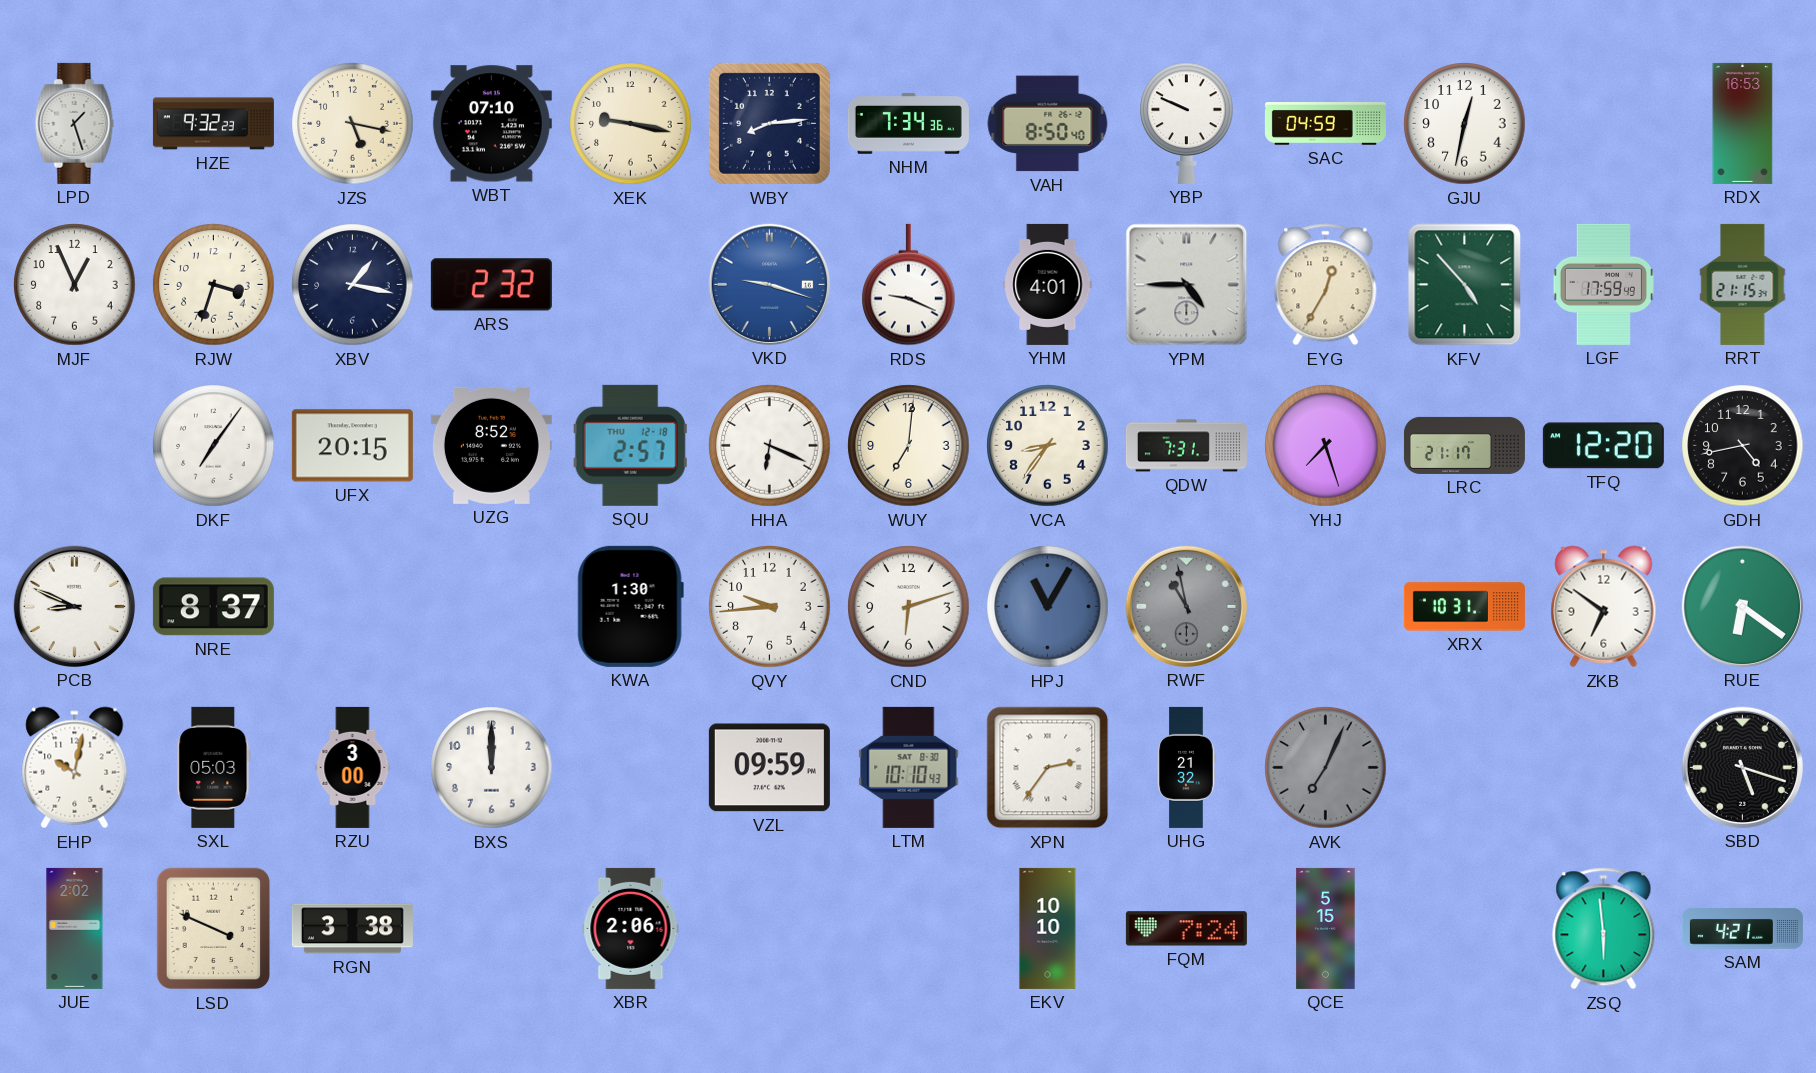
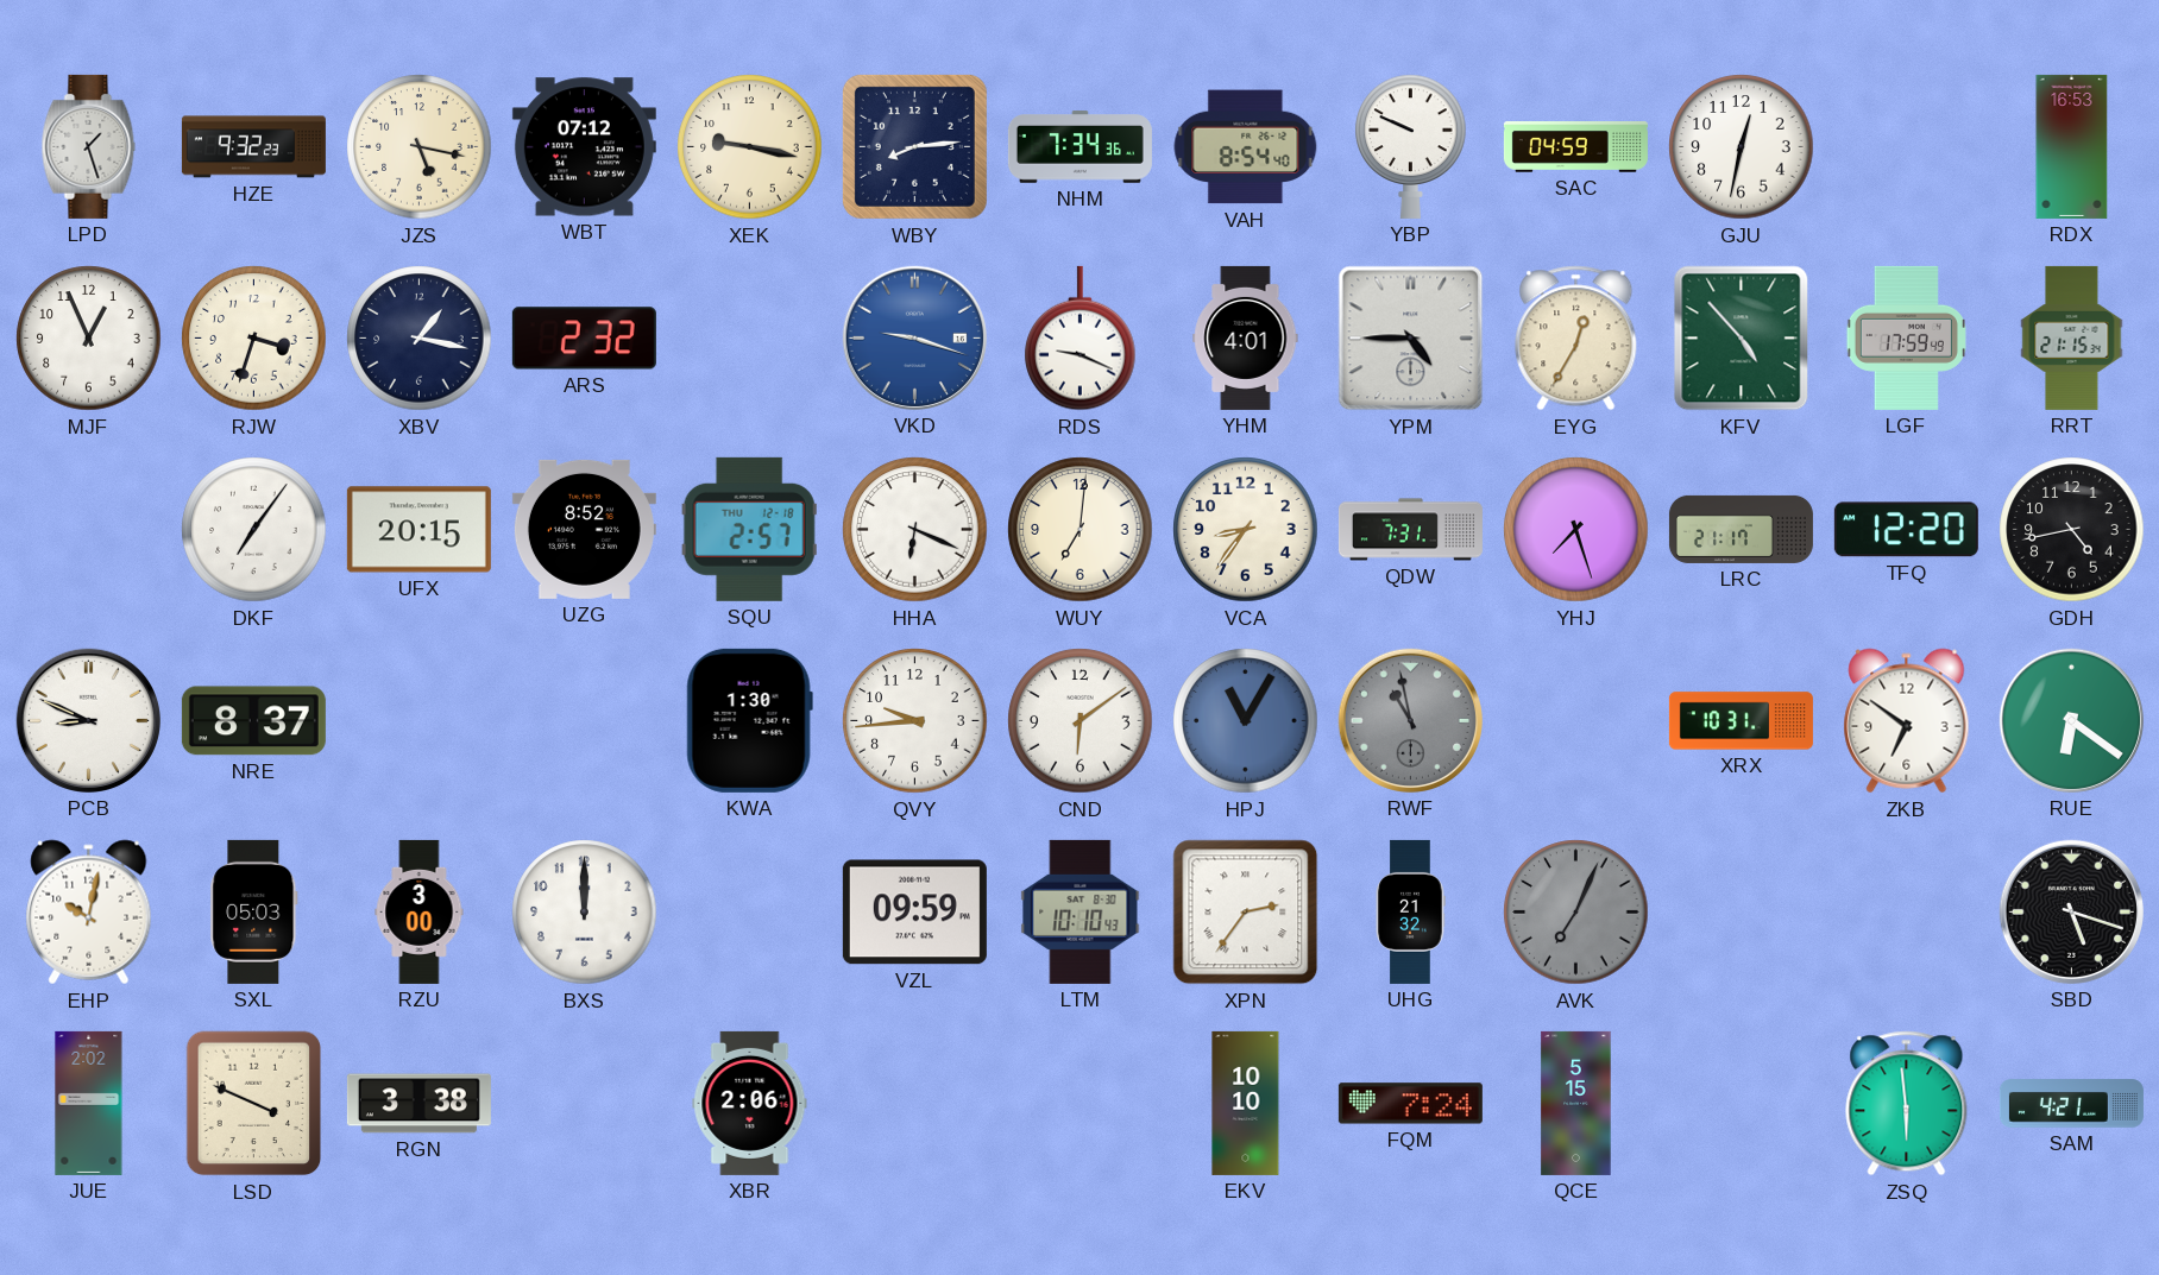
WBT: 07:10 -> 07:12
VAH: 8:50 -> 8:54
CND: 6:12 -> 6:09
